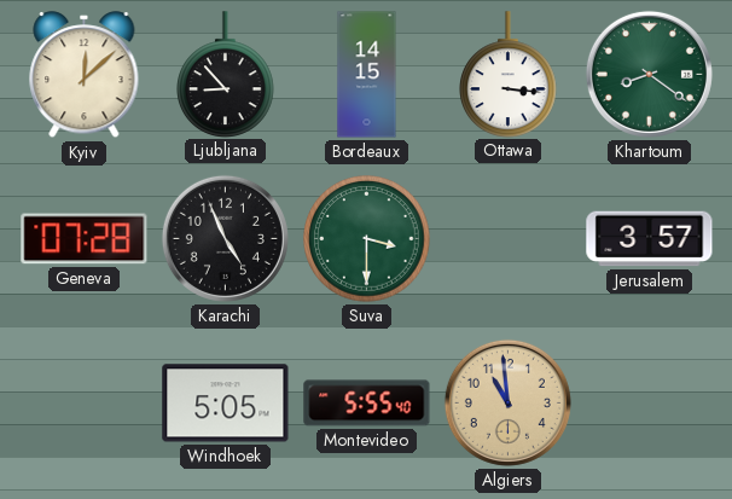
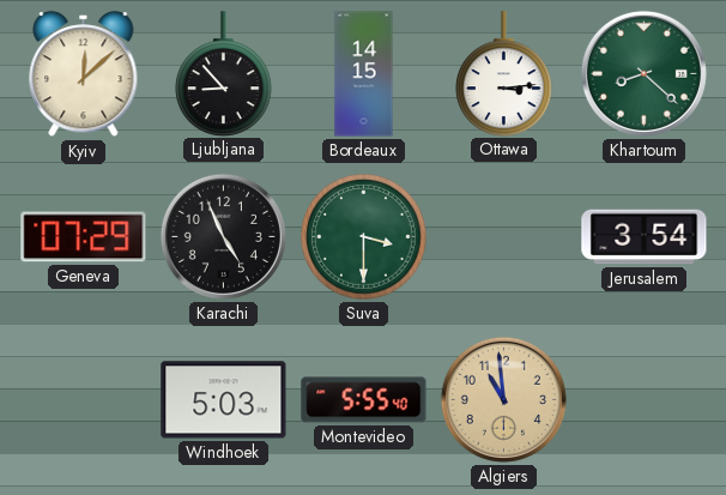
Ottawa: 3:16 -> 3:14
Khartoum: 8:21 -> 8:22
Geneva: 07:28 -> 07:29
Jerusalem: 3:57 -> 3:54
Windhoek: 5:05 -> 5:03
